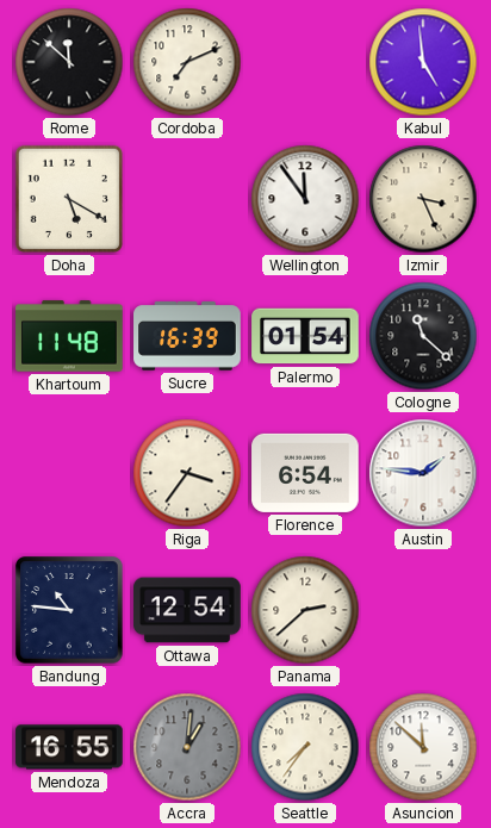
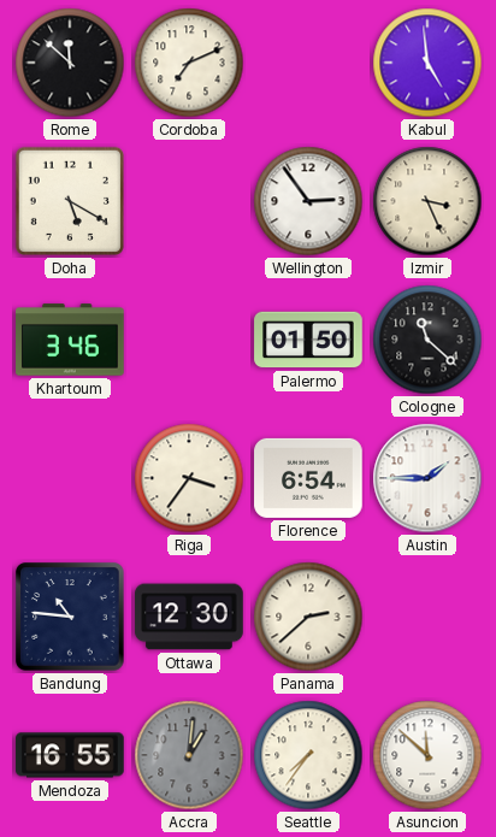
Wellington: 11:54 -> 2:54
Khartoum: 11:48 -> 3:46
Sucre: 16:39 -> none
Palermo: 01:54 -> 01:50
Austin: 1:46 -> 1:45
Ottawa: 12:54 -> 12:30
